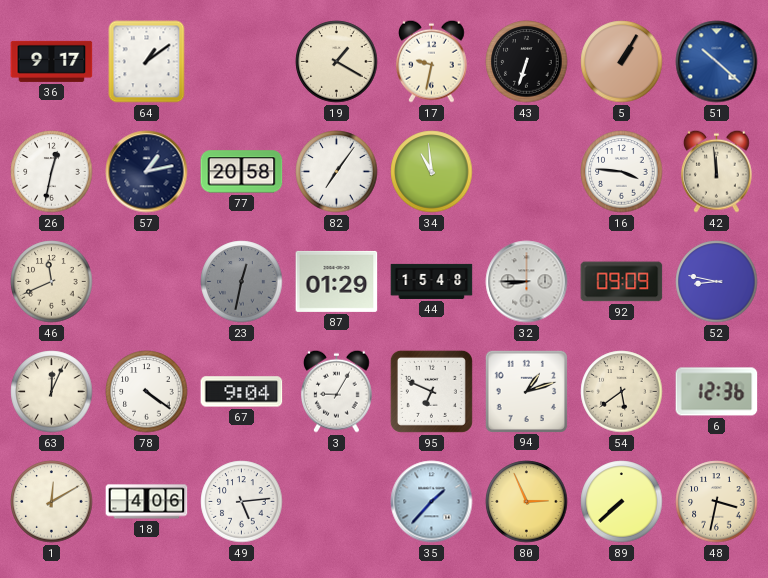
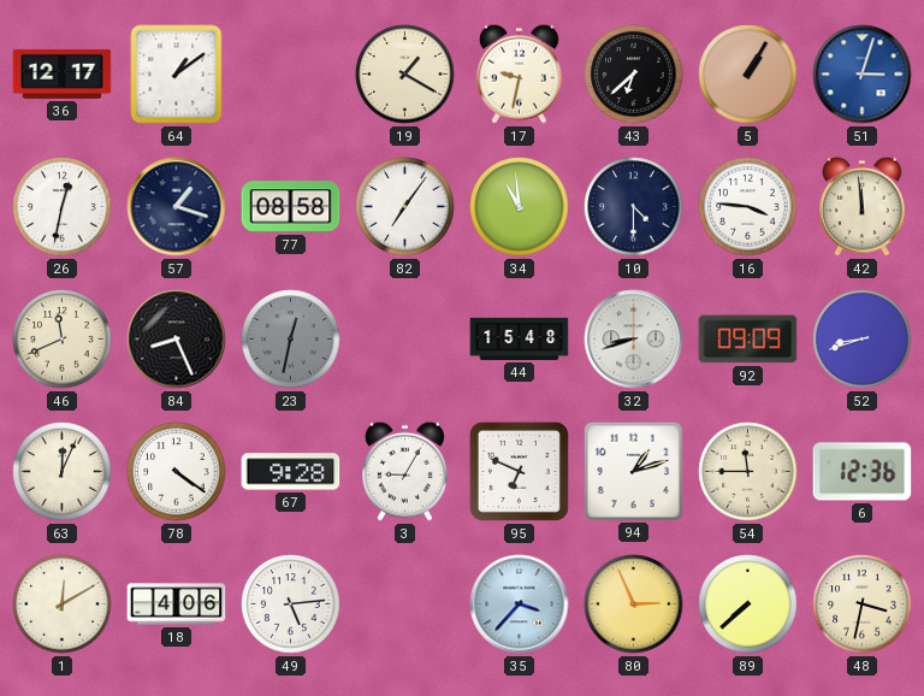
36: 9:17 -> 12:17
43: 6:33 -> 6:38
51: 10:22 -> 3:03
57: 1:13 -> 1:18
77: 20:58 -> 08:58
10: none -> 4:30
84: none -> 8:26
87: 01:29 -> none
32: 8:45 -> 8:42
52: 8:47 -> 8:42
67: 9:04 -> 9:28
54: 5:39 -> 11:45
35: 1:37 -> 3:37
